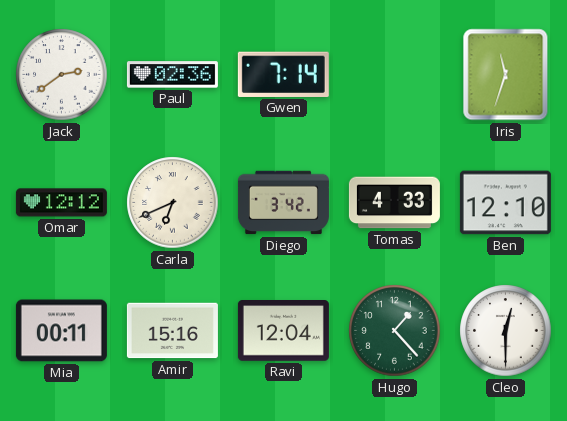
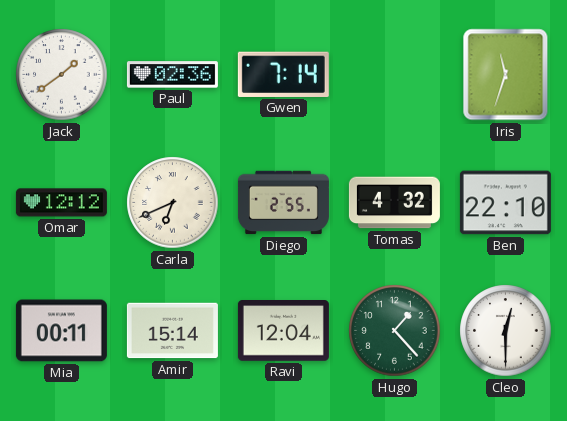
Jack: 2:39 -> 1:39
Diego: 3:42 -> 2:55
Tomas: 4:33 -> 4:32
Ben: 12:10 -> 22:10
Amir: 15:16 -> 15:14
